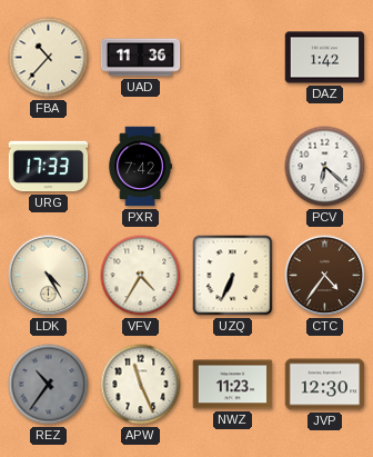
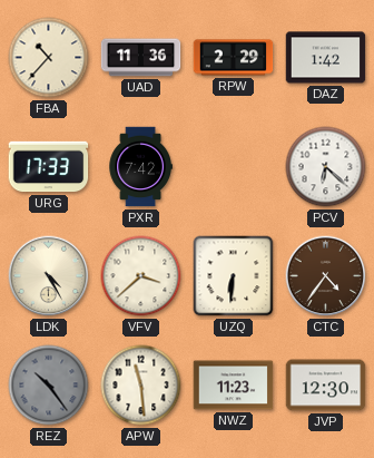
RPW: none -> 2:29
VFV: 4:35 -> 3:38
UZQ: 6:34 -> 6:31
REZ: 10:36 -> 10:24
APW: 11:26 -> 11:29
